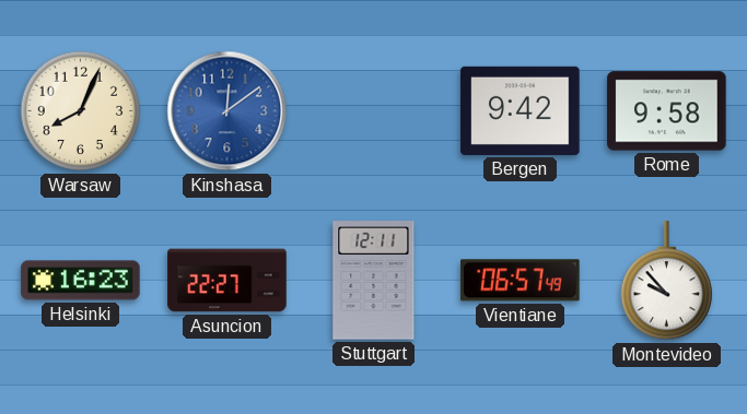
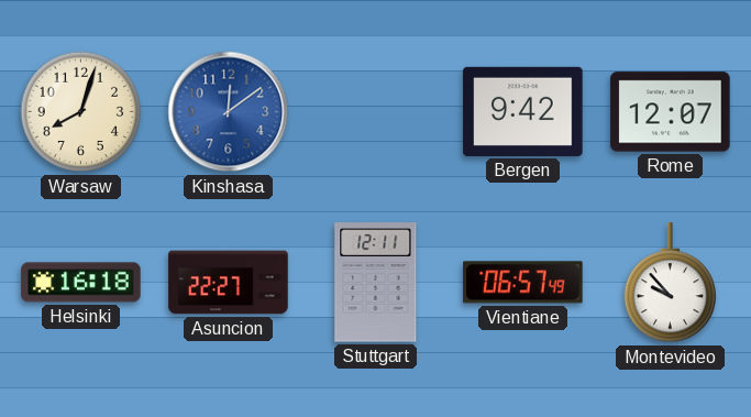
Warsaw: 8:04 -> 8:03
Rome: 9:58 -> 12:07
Helsinki: 16:23 -> 16:18
